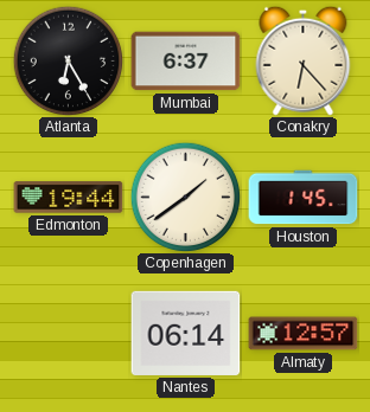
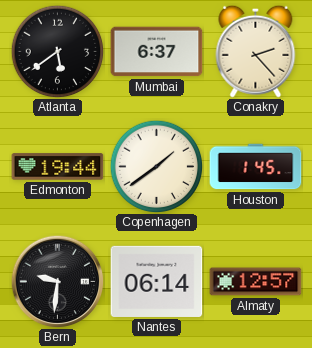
Atlanta: 6:25 -> 5:39
Conakry: 6:23 -> 2:23
Bern: none -> 9:31
